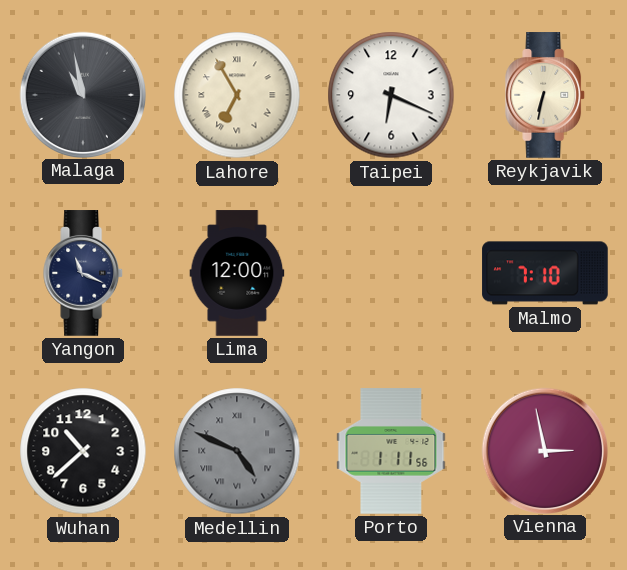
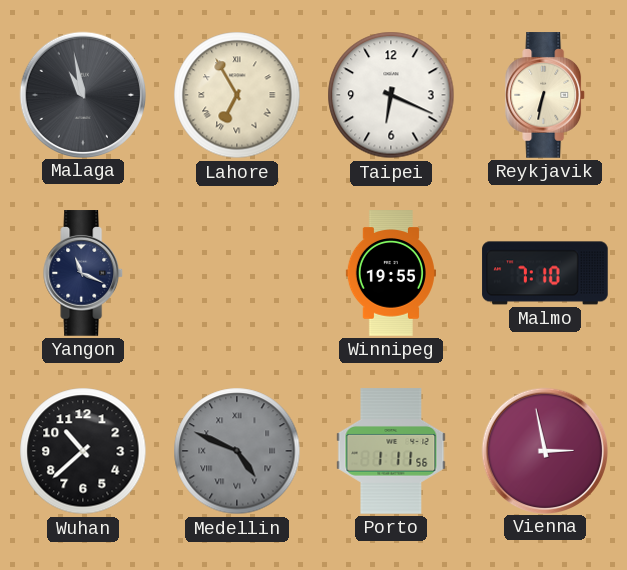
Lima: 12:00 -> none
Winnipeg: none -> 19:55
